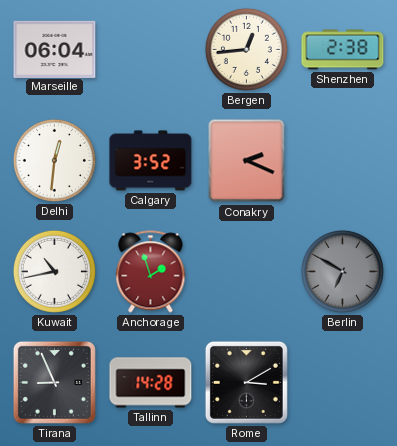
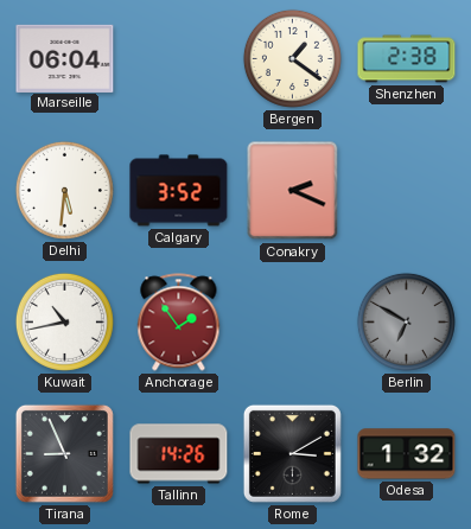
Bergen: 12:44 -> 1:21
Delhi: 12:31 -> 5:31
Anchorage: 1:57 -> 1:54
Tallinn: 14:28 -> 14:26
Odesa: none -> 1:32
